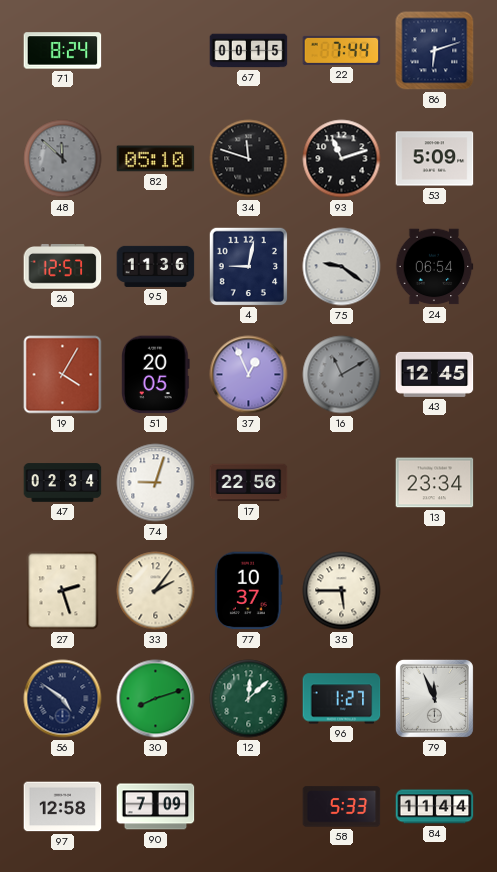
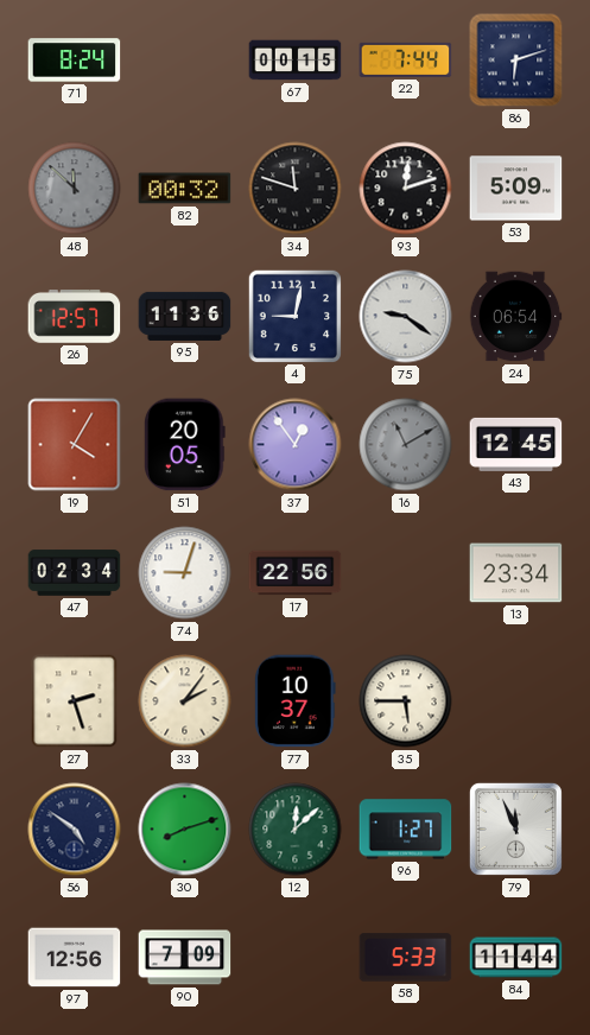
82: 05:10 -> 00:32
93: 11:12 -> 12:12
37: 12:56 -> 12:54
97: 12:58 -> 12:56
